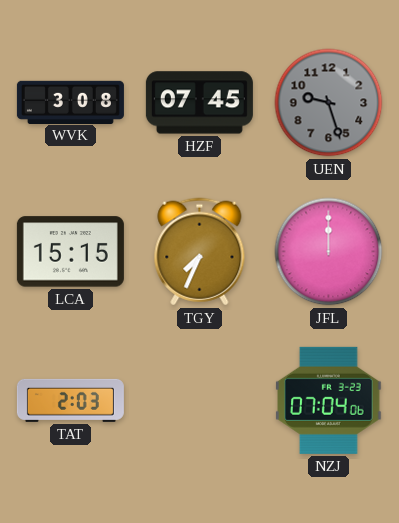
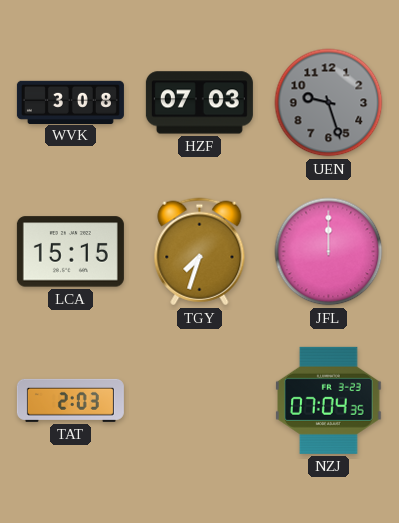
HZF: 07:45 -> 07:03
TGY: 7:34 -> 7:33
NZJ: 07:04:06 -> 07:04:35
